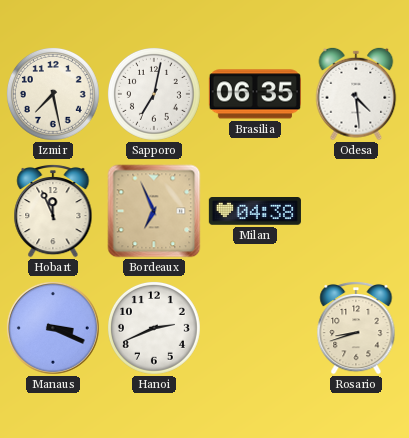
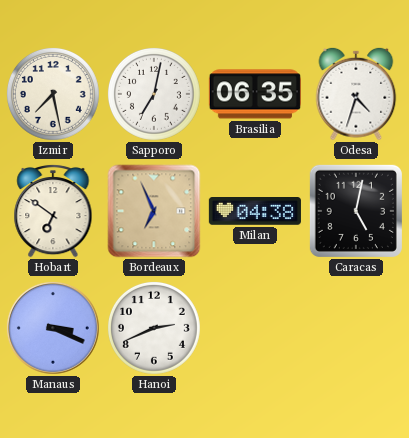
Odesa: 4:29 -> 4:33
Hobart: 11:56 -> 6:51
Caracas: none -> 5:02
Rosario: 8:42 -> none
